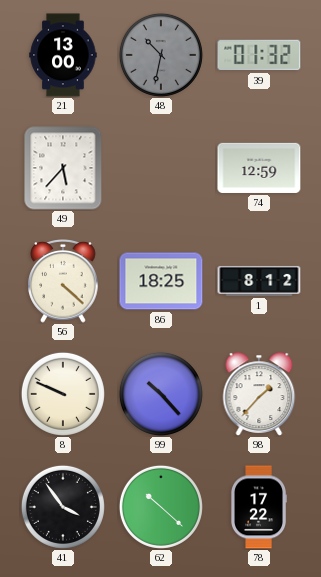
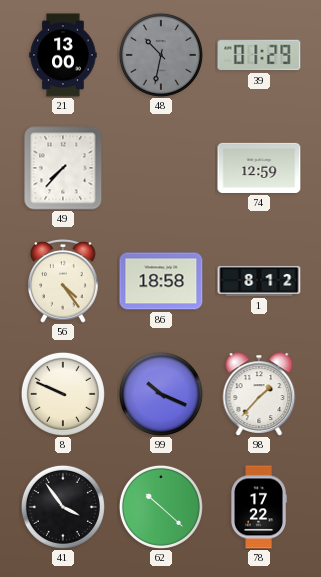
39: 01:32 -> 01:29
49: 5:37 -> 7:37
56: 4:22 -> 4:24
86: 18:25 -> 18:58
99: 10:23 -> 10:19
